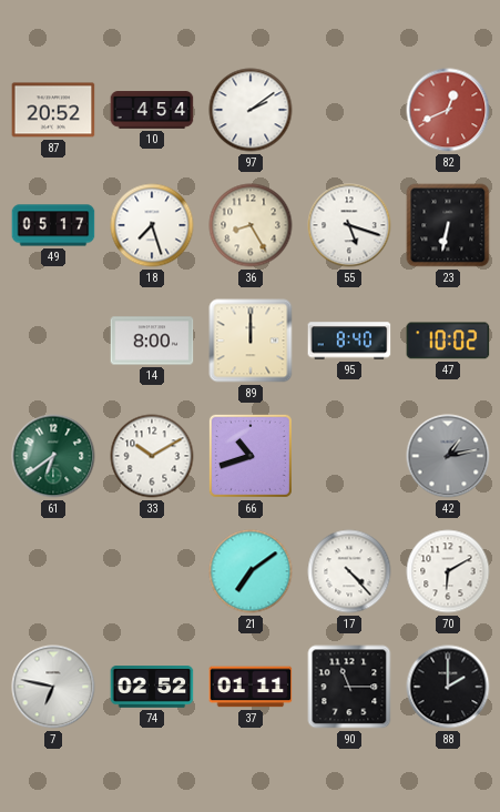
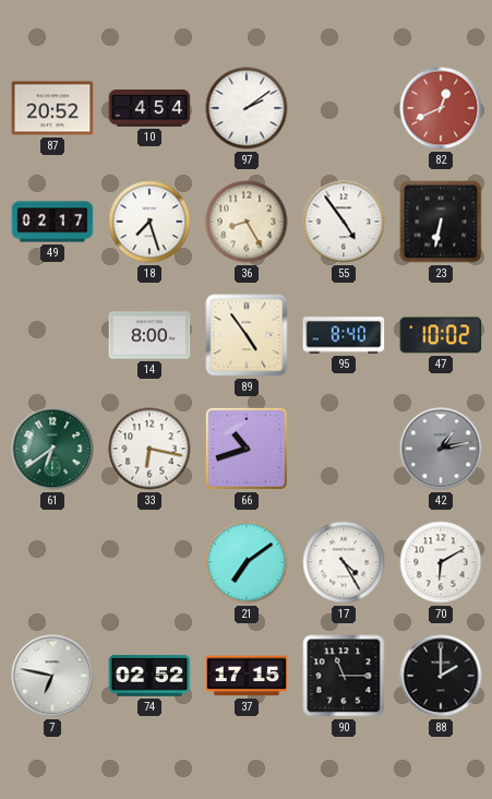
49: 05:17 -> 02:17
55: 5:18 -> 4:54
89: 12:00 -> 4:54
33: 10:10 -> 6:17
17: 4:23 -> 4:25
37: 01:11 -> 17:15
